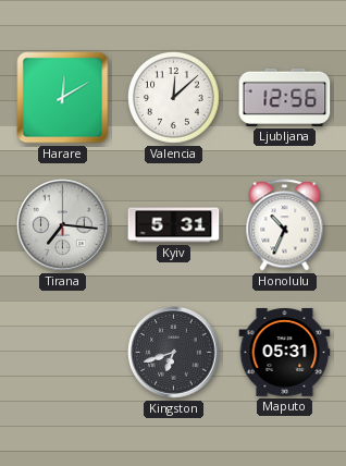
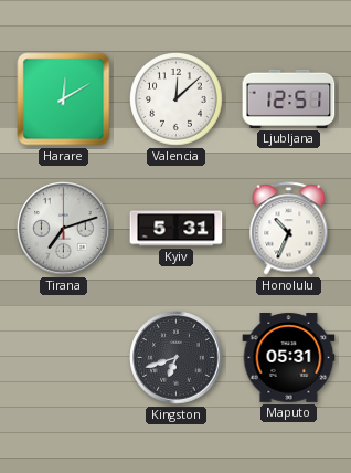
Ljubljana: 12:56 -> 12:51
Tirana: 7:16 -> 7:12
